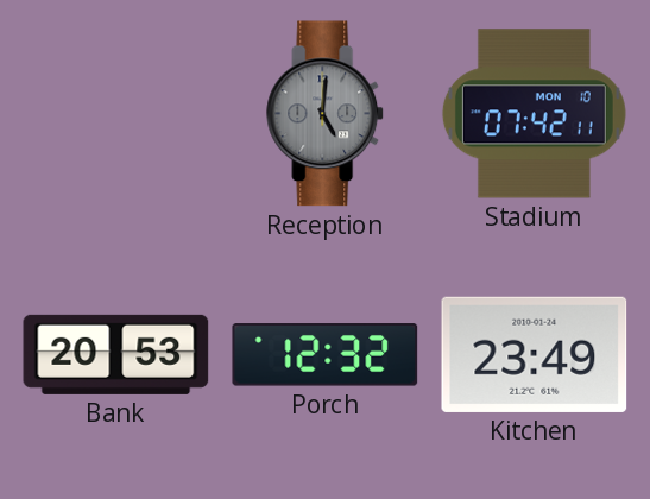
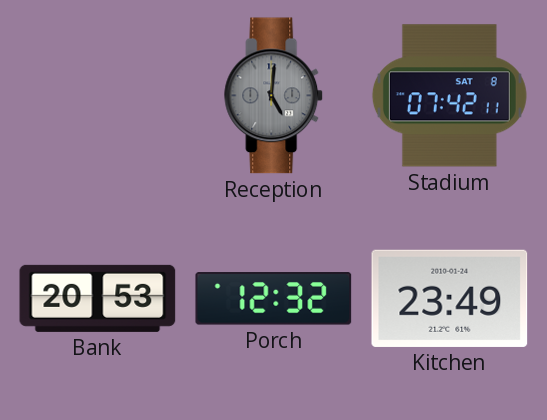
Stadium date: MON 10 -> SAT 8
